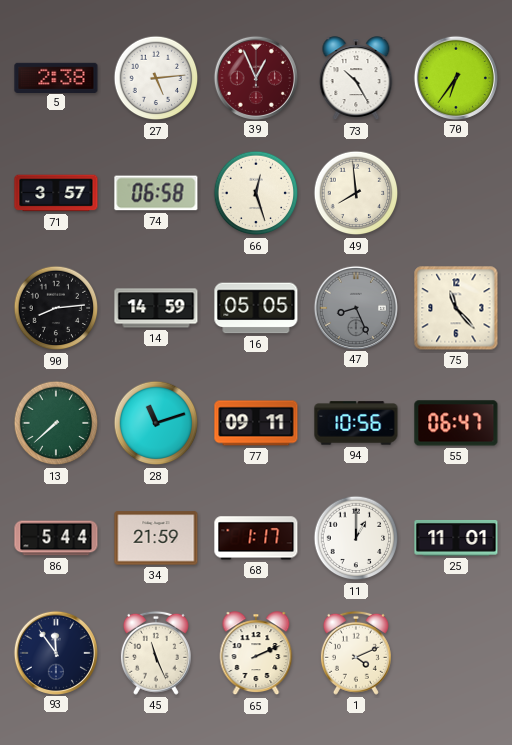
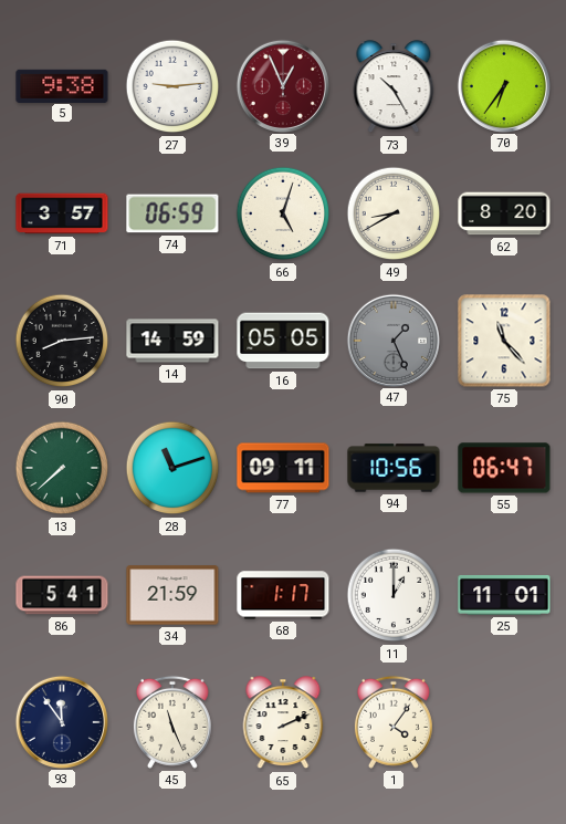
5: 2:38 -> 9:38
27: 5:14 -> 9:14
74: 06:58 -> 06:59
66: 12:27 -> 5:03
49: 7:59 -> 8:40
62: none -> 8:20
47: 8:26 -> 1:26
86: 5:44 -> 5:41
1: 4:11 -> 4:06
